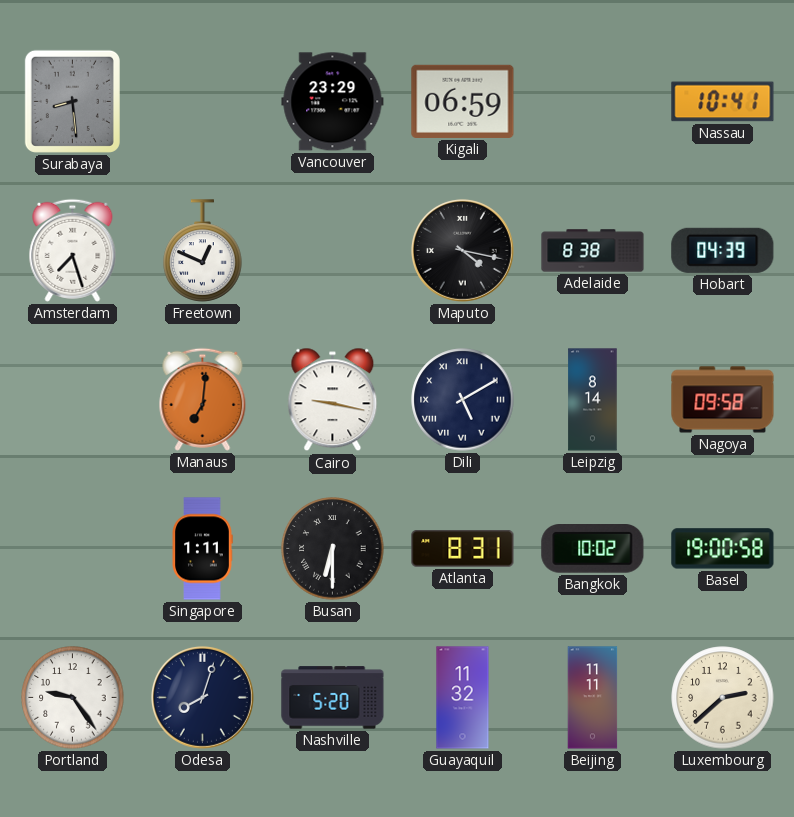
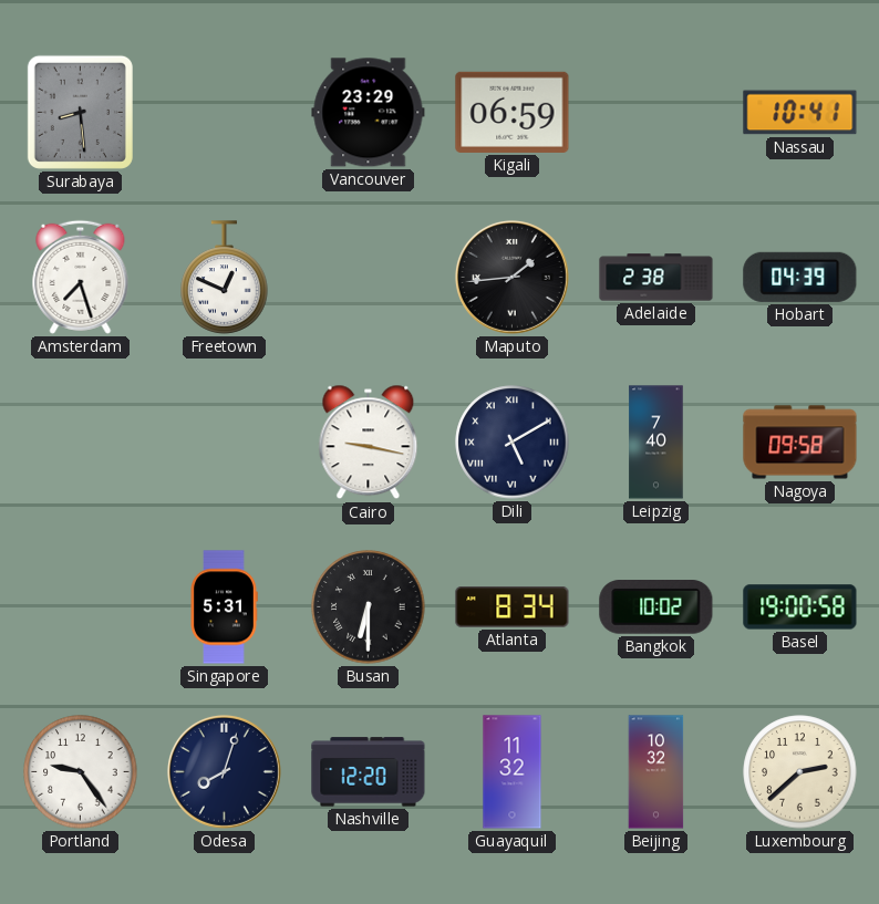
Maputo: 4:17 -> 1:44
Adelaide: 8:38 -> 2:38
Manaus: 7:01 -> none
Leipzig: 8:14 -> 7:40
Singapore: 1:11 -> 5:31
Atlanta: 8:31 -> 8:34
Nashville: 5:20 -> 12:20
Beijing: 11:11 -> 10:32
